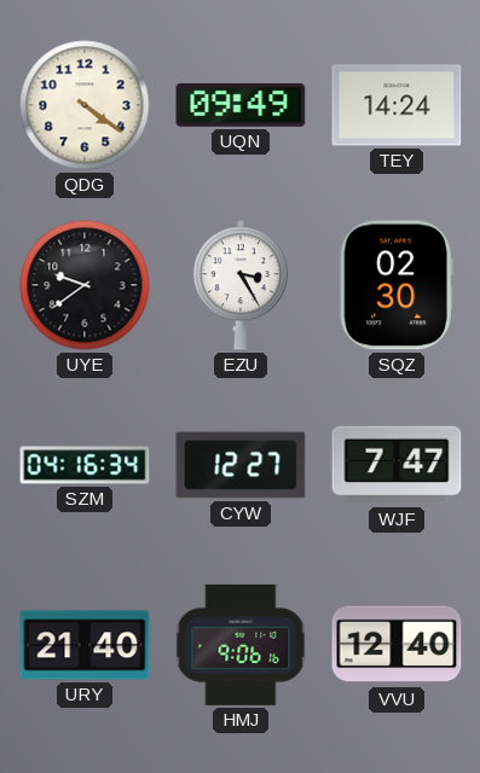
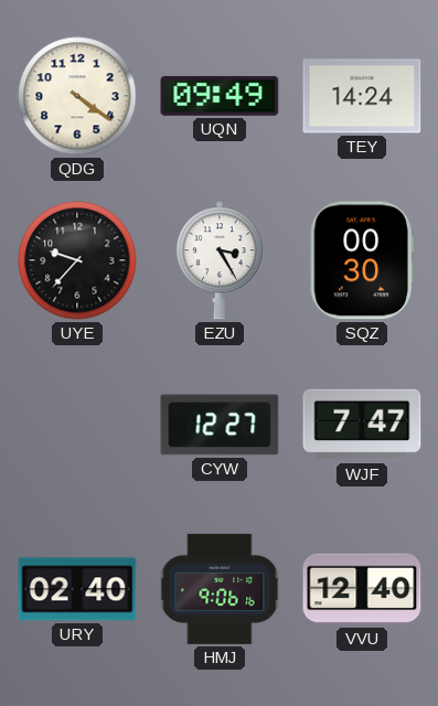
UYE: 9:39 -> 9:37
SQZ: 02:30 -> 00:30
SZM: 04:16 -> none
URY: 21:40 -> 02:40
